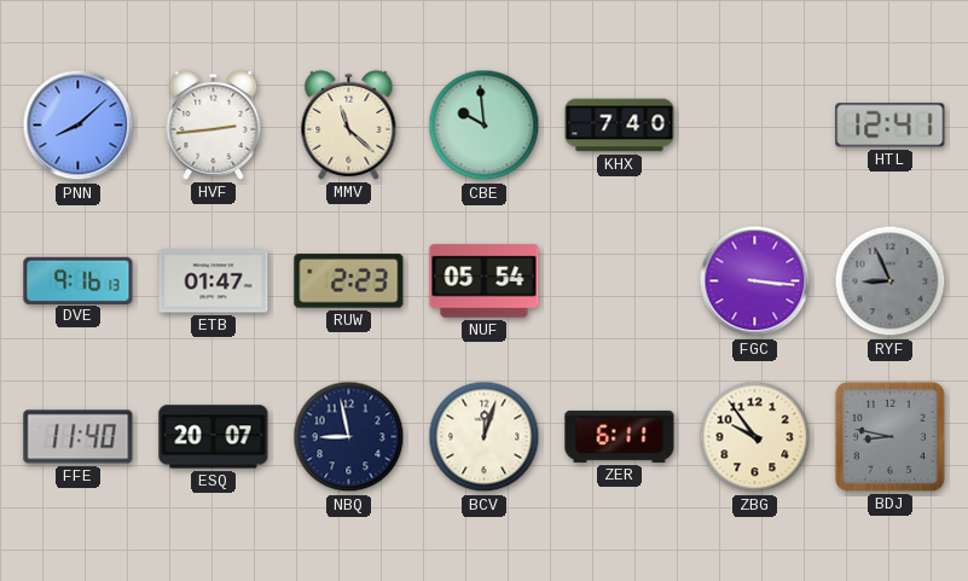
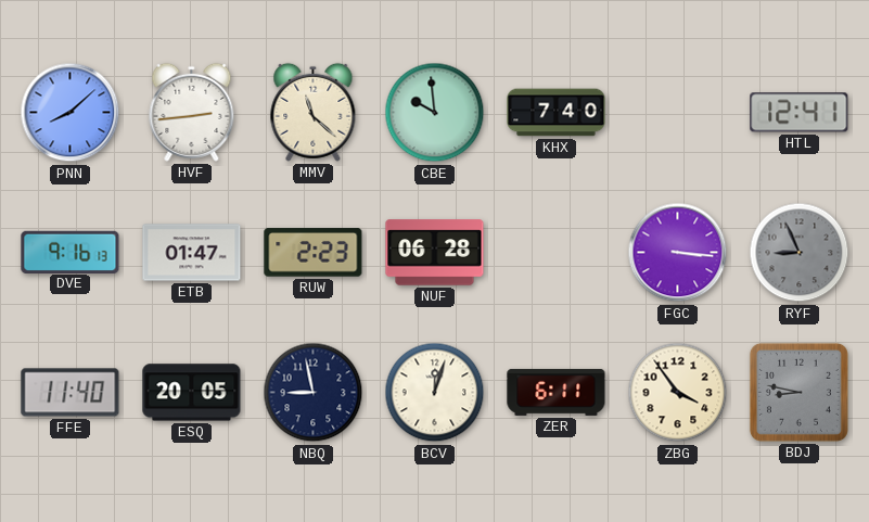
NUF: 05:54 -> 06:28
ESQ: 20:07 -> 20:05
ZBG: 9:54 -> 3:54
